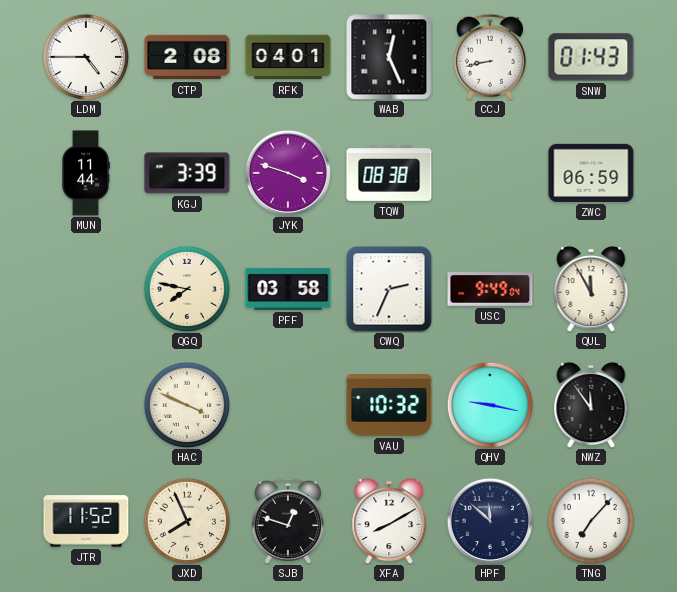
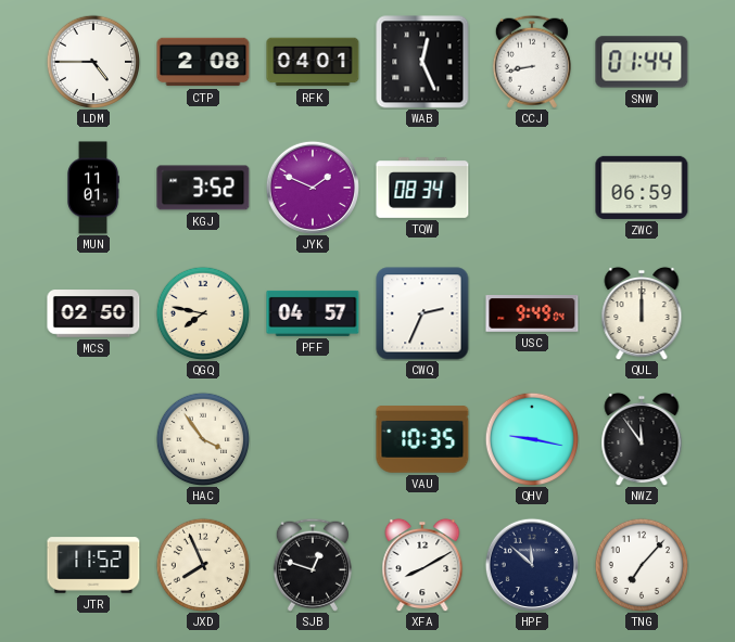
SNW: 01:43 -> 01:44
MUN: 11:44 -> 11:01
KGJ: 3:39 -> 3:52
JYK: 3:48 -> 1:49
TQW: 08:38 -> 08:34
MCS: none -> 02:50
PFF: 03:58 -> 04:57
QUL: 11:55 -> 12:00
HAC: 3:49 -> 3:54
VAU: 10:32 -> 10:35
